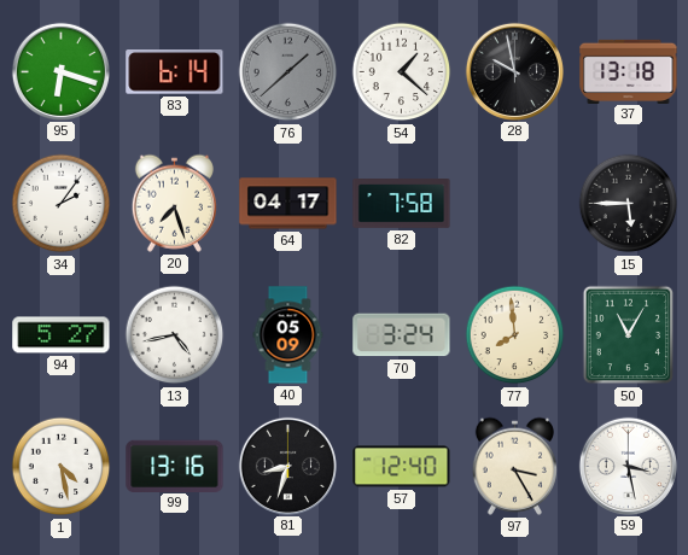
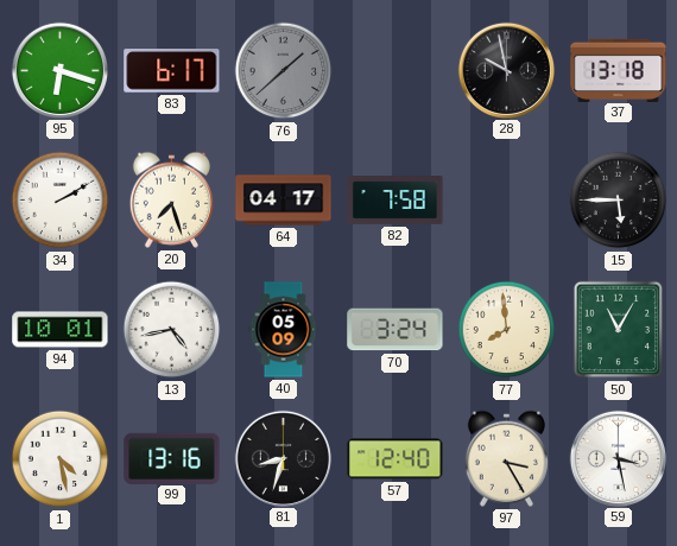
83: 6:14 -> 6:17
54: 1:22 -> none
34: 2:06 -> 2:10
94: 5:27 -> 10:01
